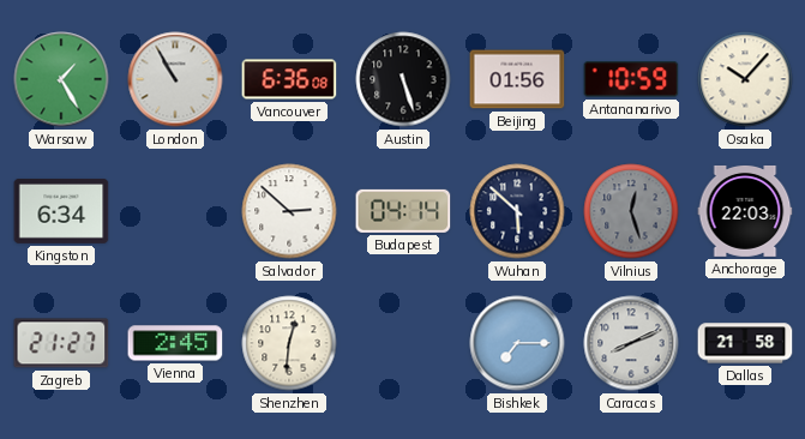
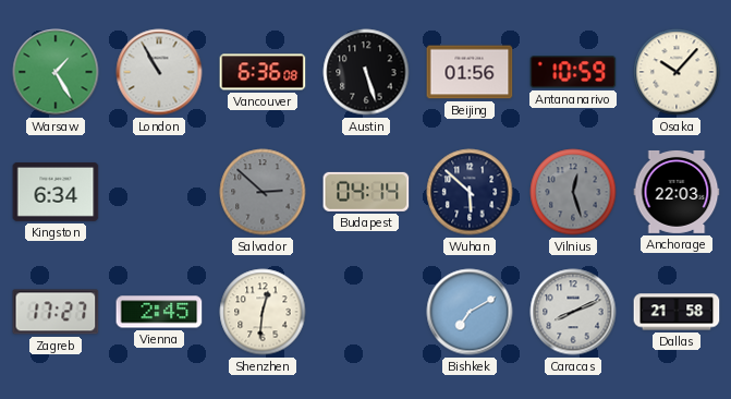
Salvador dial: white -> grey
Zagreb: 21:27 -> 17:27
Bishkek: 7:15 -> 7:10
